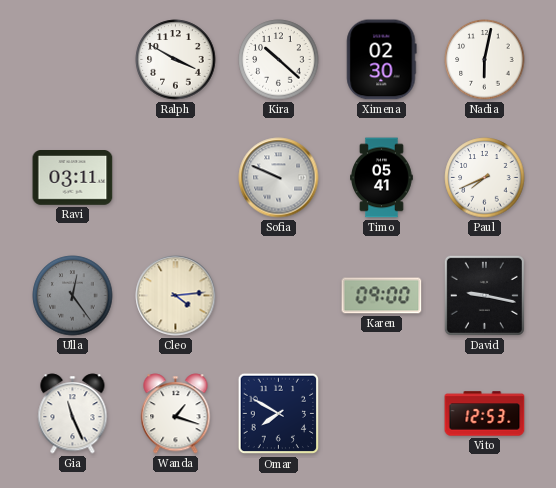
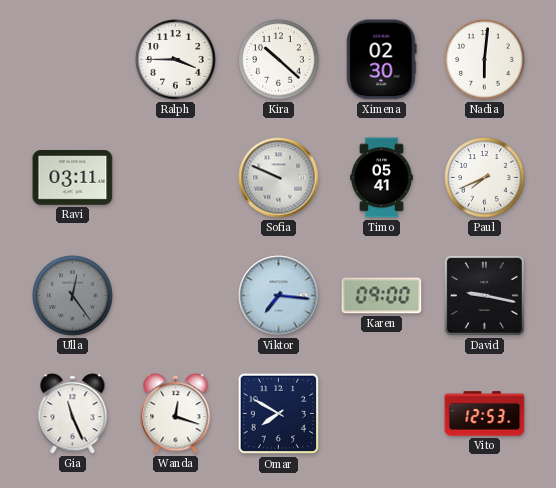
Ralph: 3:50 -> 3:45
Nadia: 6:02 -> 6:01
Cleo: 4:14 -> none
Viktor: none -> 7:16
Wanda: 1:18 -> 12:18
